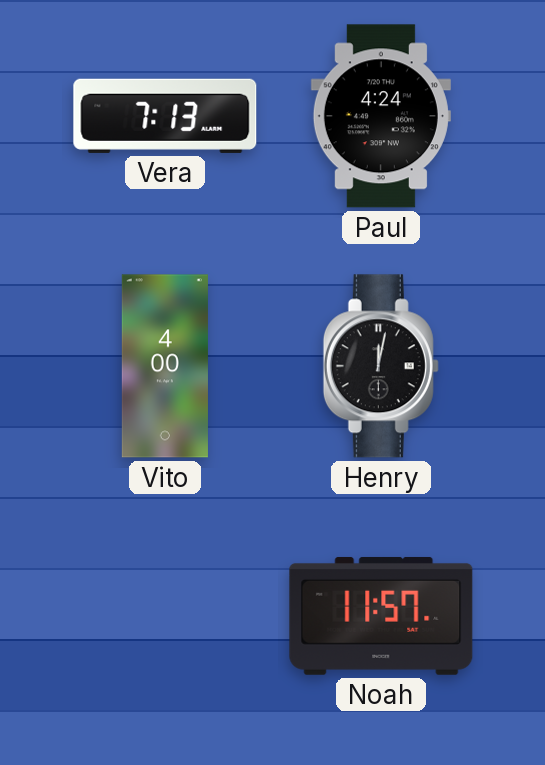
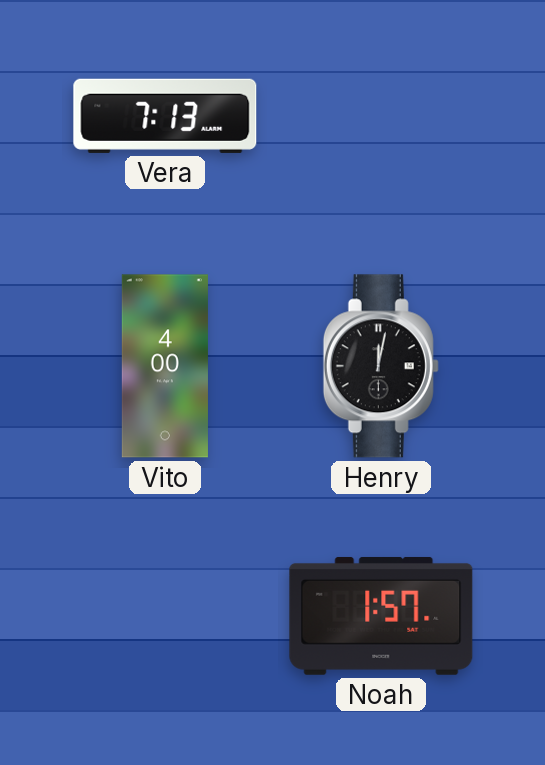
Paul: 4:24 -> none
Noah: 11:57 -> 1:57
